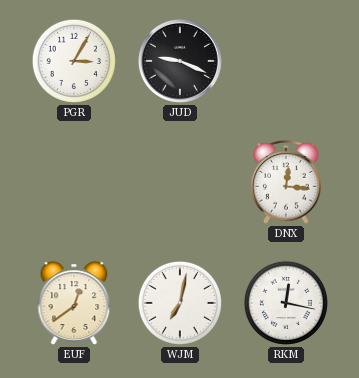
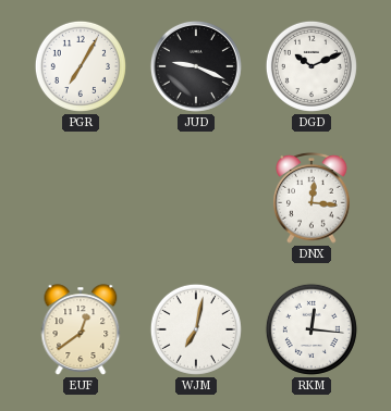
PGR: 3:05 -> 7:05
DGD: none -> 10:11
RKM: 12:17 -> 12:16
